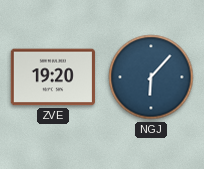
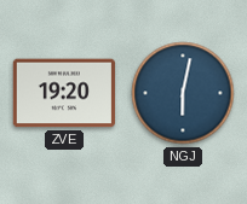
NGJ: 6:07 -> 6:02
